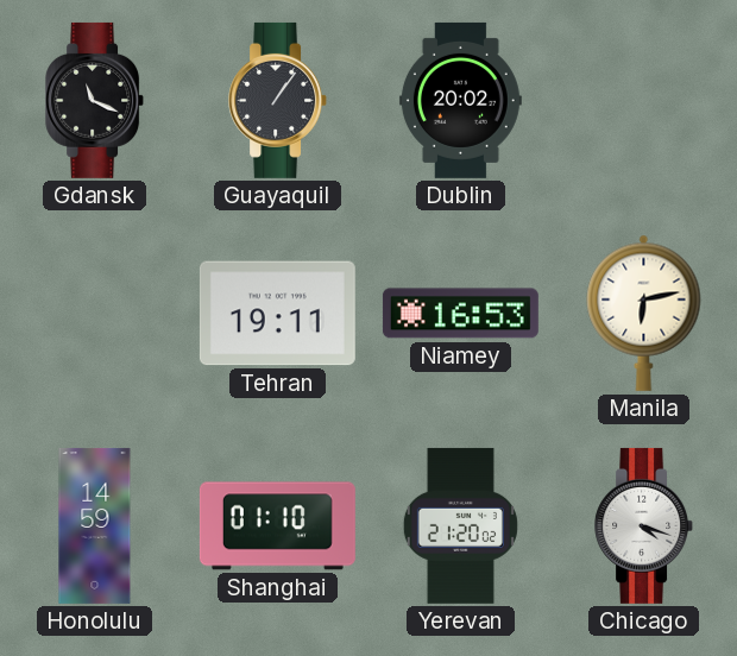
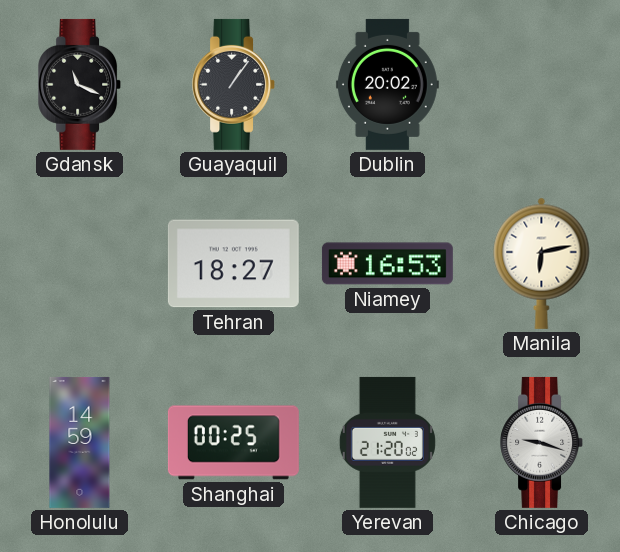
Tehran: 19:11 -> 18:27
Shanghai: 01:10 -> 00:25
Chicago: 4:18 -> 9:18
